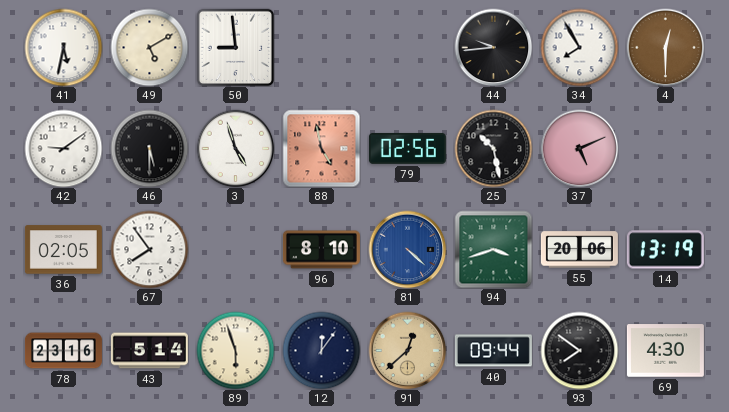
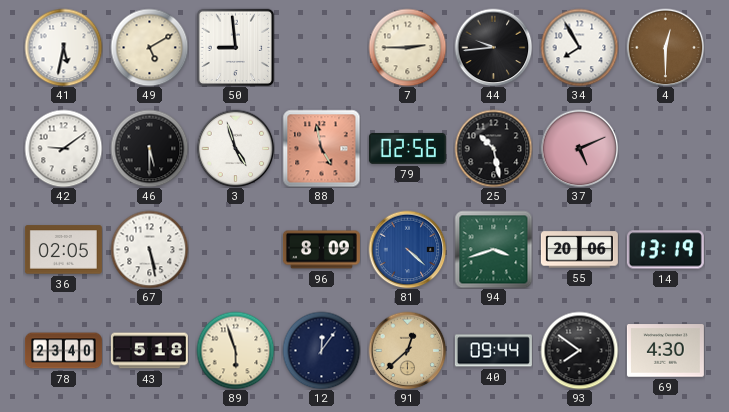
7: none -> 2:45
67: 7:54 -> 5:28
96: 8:10 -> 8:09
78: 23:16 -> 23:40
43: 5:14 -> 5:18
